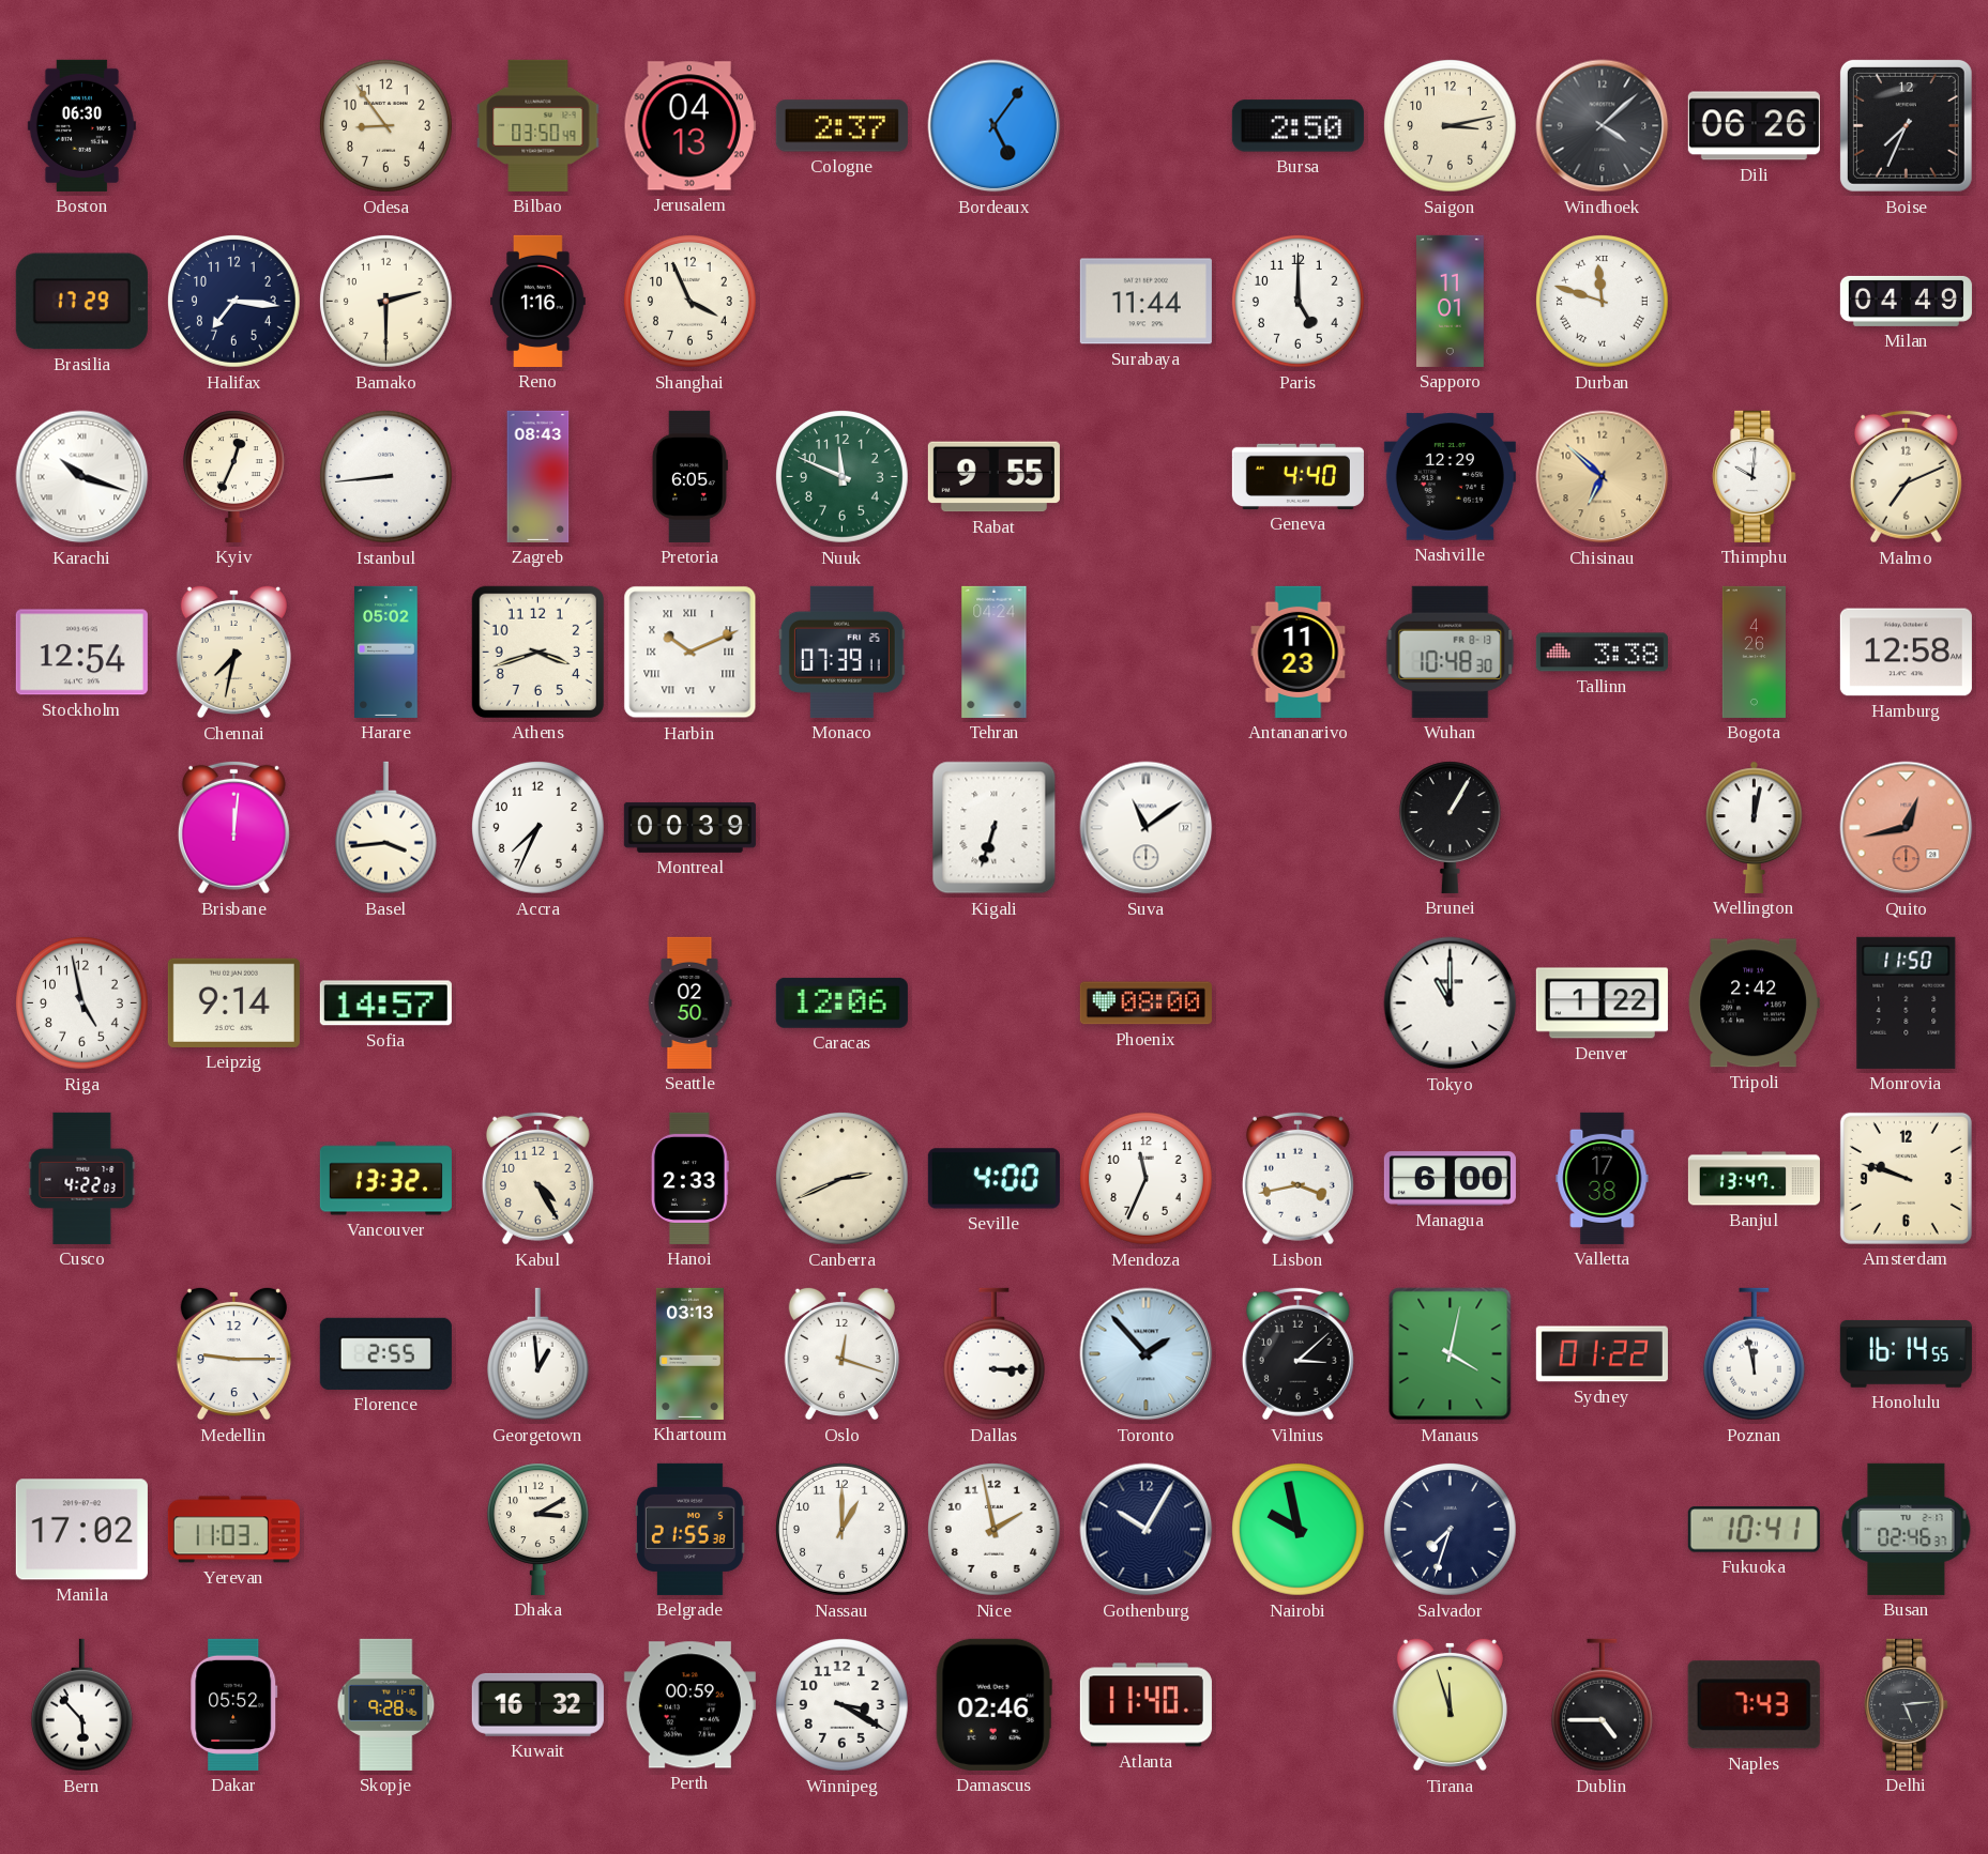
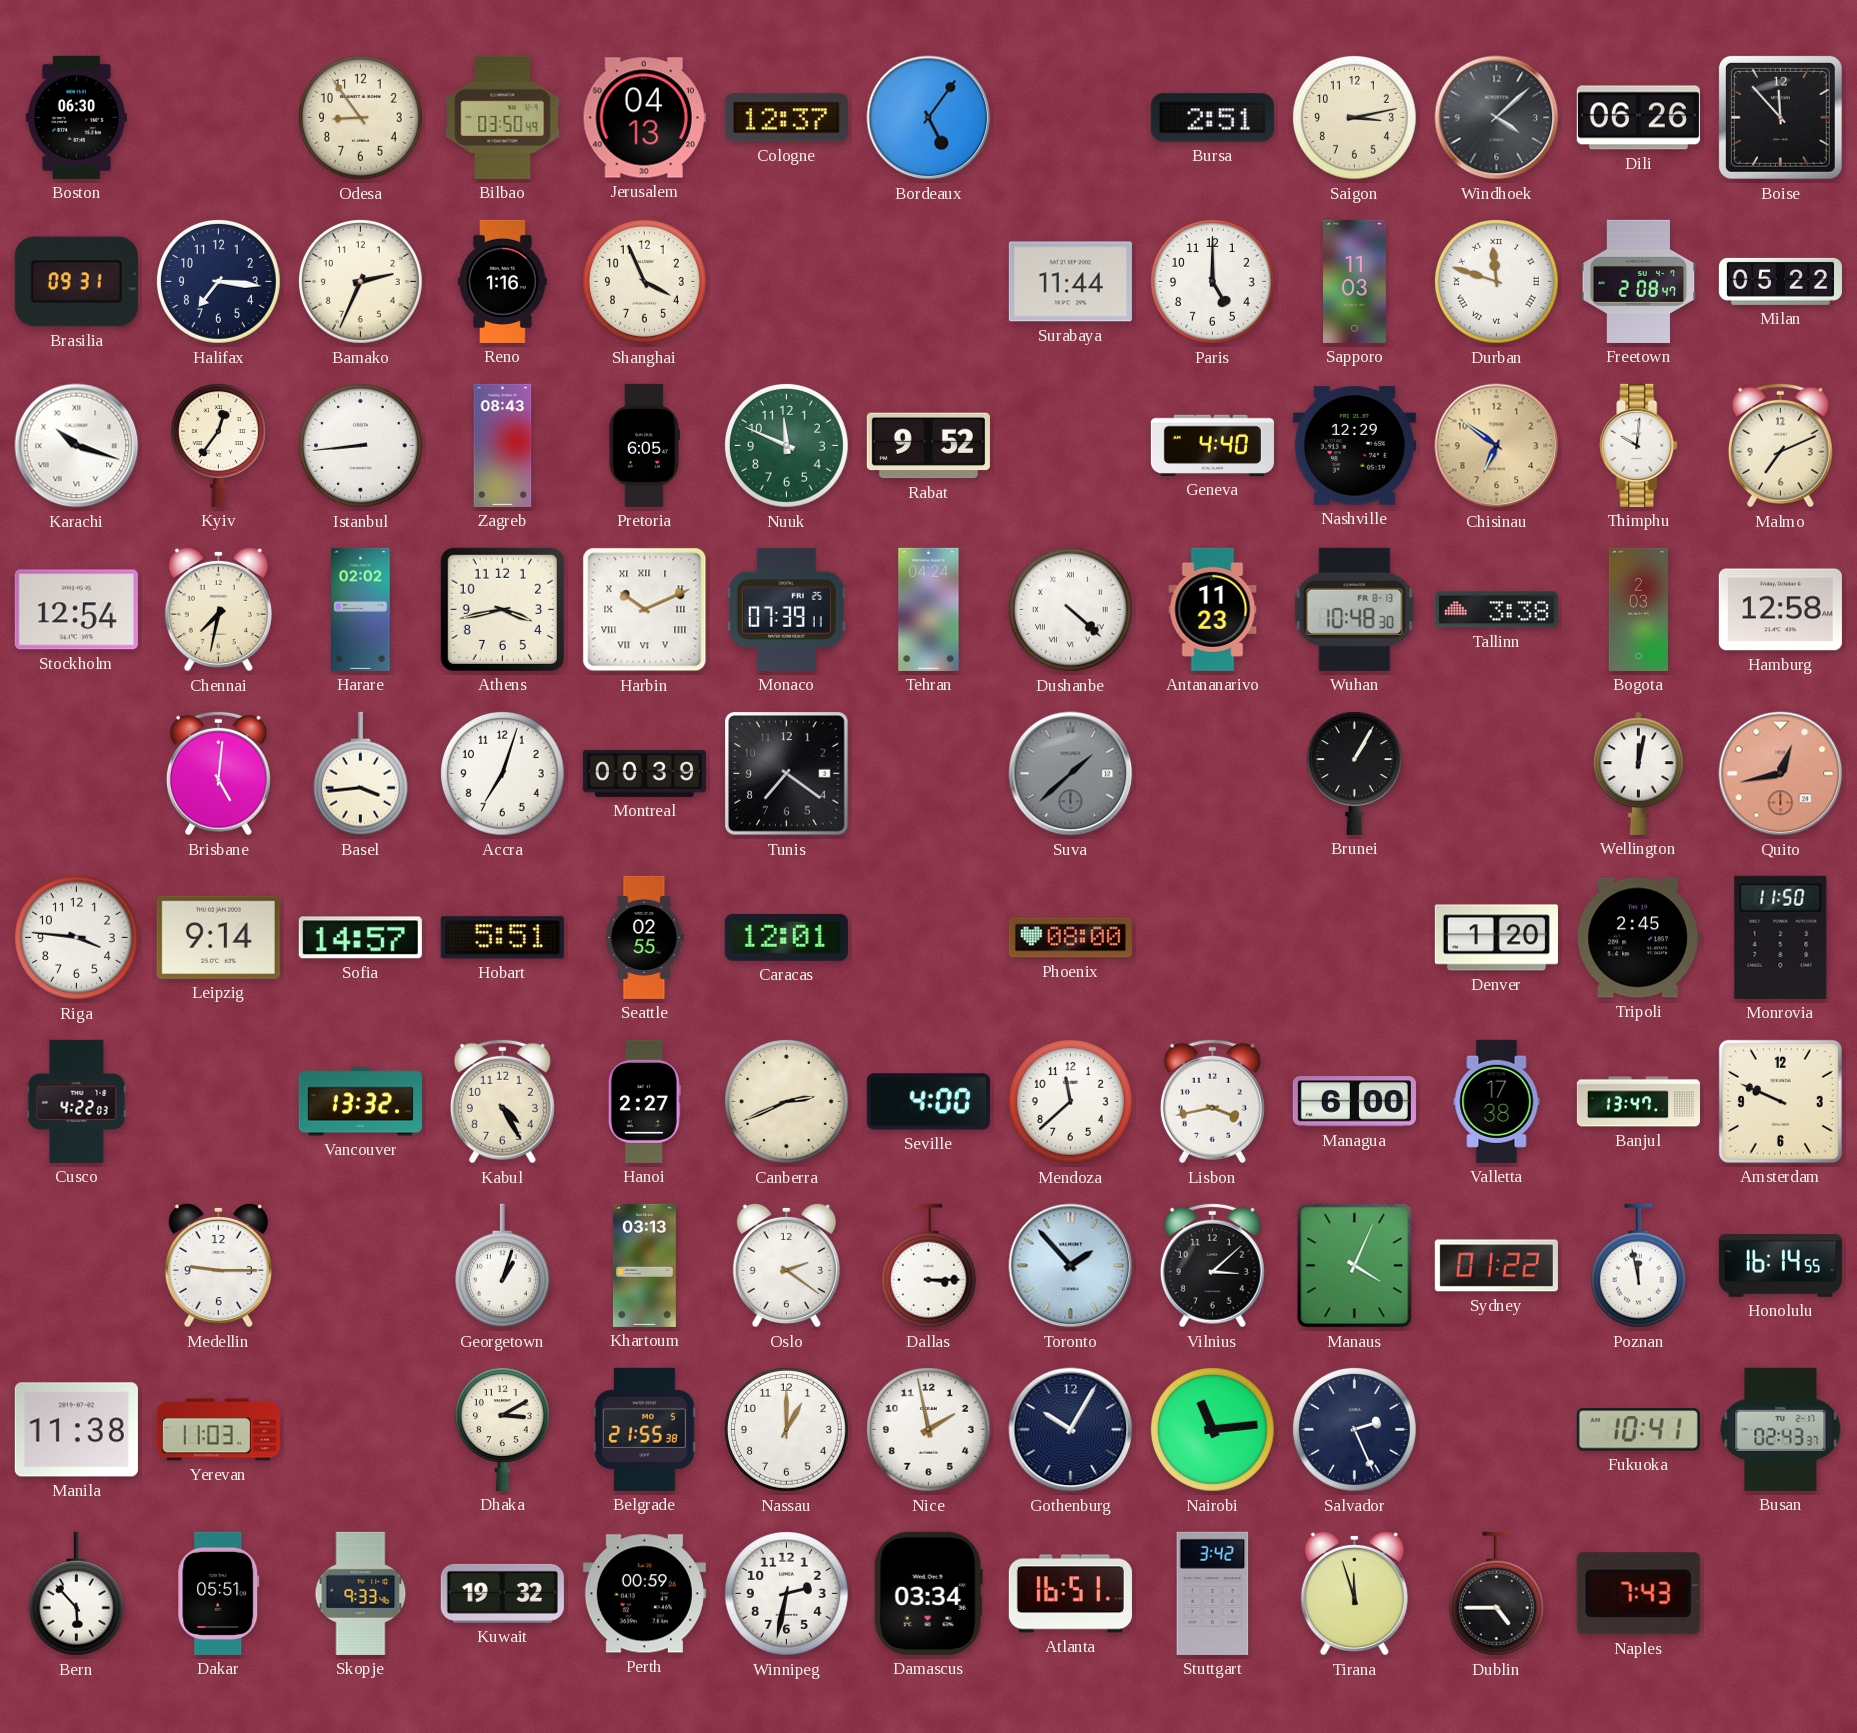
Cologne: 2:37 -> 12:37
Bursa: 2:50 -> 2:51
Boise: 7:34 -> 11:53
Brasilia: 17:29 -> 09:31
Bamako: 2:30 -> 2:34
Sapporo: 11:01 -> 11:03
Freetown: none -> 2:08
Milan: 04:49 -> 05:22
Kyiv: 12:34 -> 12:36
Rabat: 9:55 -> 9:52
Chisinau: 6:52 -> 6:51
Harare: 05:02 -> 02:02
Athens: 3:42 -> 3:43
Dushanbe: none -> 4:22
Bogota: 4:26 -> 2:03
Brisbane: 12:01 -> 5:01
Accra: 7:34 -> 7:03
Tunis: none -> 7:21
Kigali: 6:33 -> none
Suva: 11:09 -> 1:38
Suva dial: white -> grey
Riga: 4:58 -> 3:46
Hobart: none -> 5:51
Seattle: 02:50 -> 02:55
Caracas: 12:06 -> 12:01
Tokyo: 11:00 -> none
Denver: 1:22 -> 1:20
Tripoli: 2:42 -> 2:45
Hanoi: 2:33 -> 2:27
Mendoza: 11:34 -> 11:38
Amsterdam: 9:48 -> 9:49
Florence: 2:55 -> none
Georgetown: 12:59 -> 1:03
Oslo: 12:18 -> 2:21
Manaus: 4:02 -> 4:04
Manila: 17:02 -> 11:38
Nairobi: 9:58 -> 11:14
Salvador: 7:33 -> 2:26
Busan: 02:46 -> 02:43
Dakar: 05:52 -> 05:51
Skopje: 9:28 -> 9:33
Kuwait: 16:32 -> 19:32
Winnipeg: 3:20 -> 2:32
Damascus: 02:46 -> 03:34
Atlanta: 11:40 -> 16:51
Stuttgart: none -> 3:42
Delhi: 5:14 -> none
